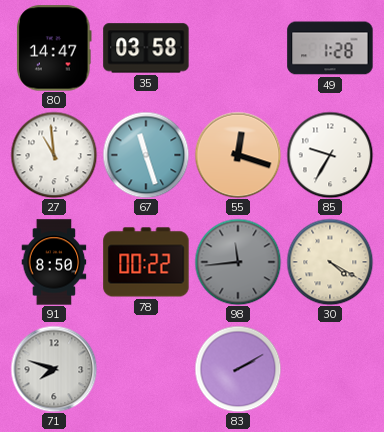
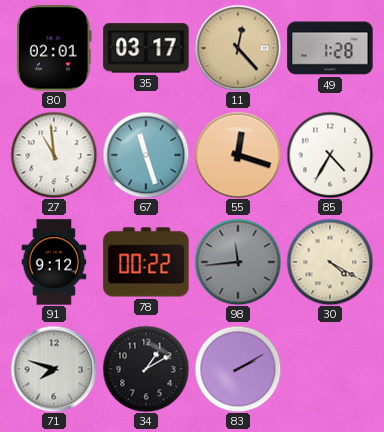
80: 14:47 -> 02:01
35: 03:58 -> 03:17
11: none -> 12:23
85: 9:35 -> 4:35
91: 8:50 -> 9:12
34: none -> 1:10
